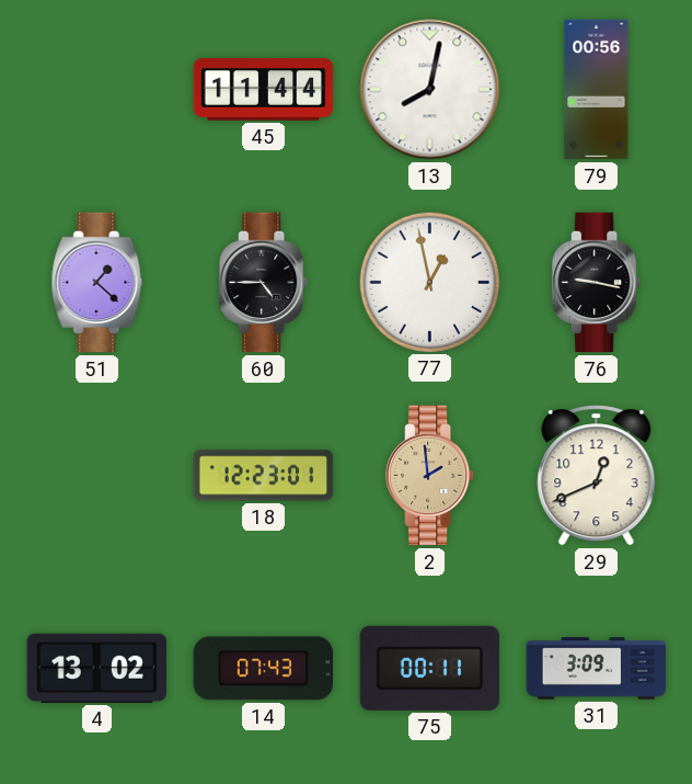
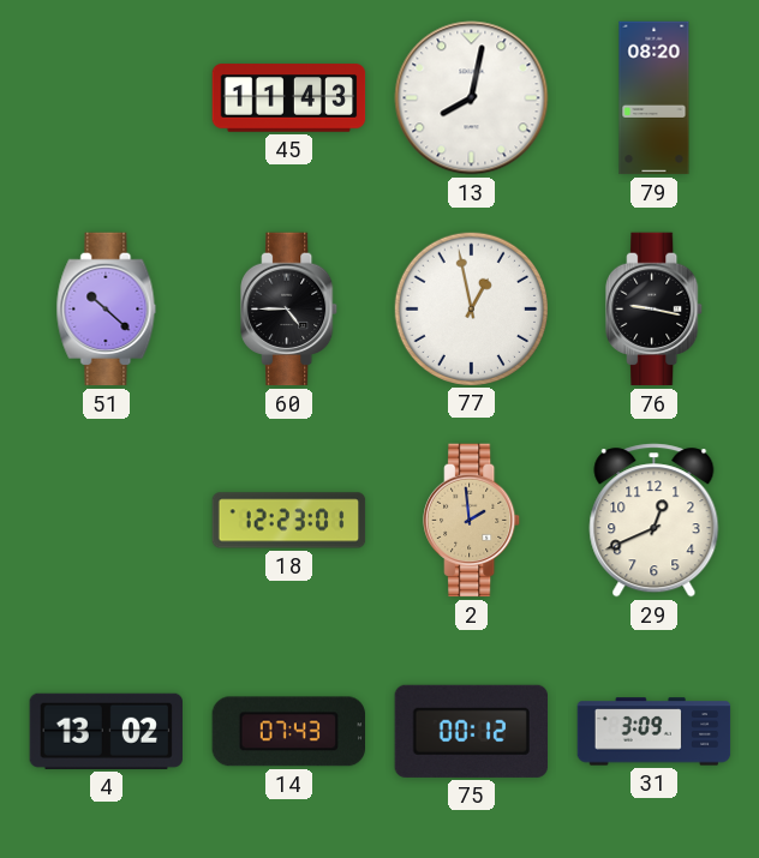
45: 11:44 -> 11:43
79: 00:56 -> 08:20
51: 1:22 -> 10:22
75: 00:11 -> 00:12
